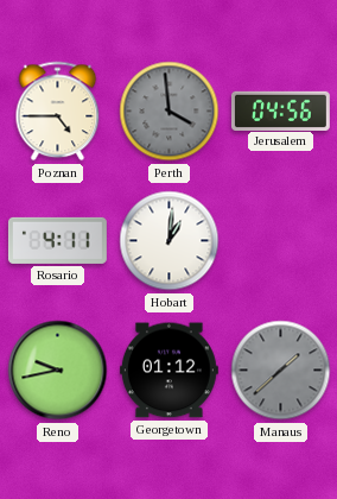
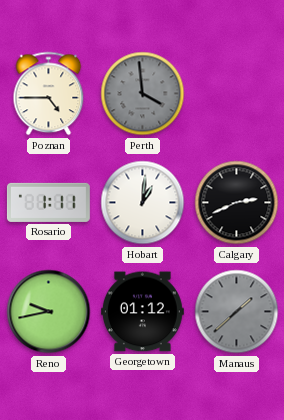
Jerusalem: 04:56 -> none
Rosario: 4:11 -> 1:11
Calgary: none -> 2:41
